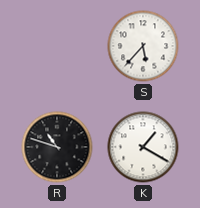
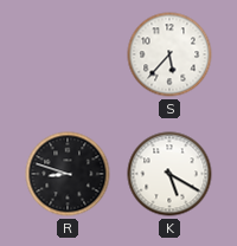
R: 10:48 -> 8:48
K: 1:20 -> 5:20
